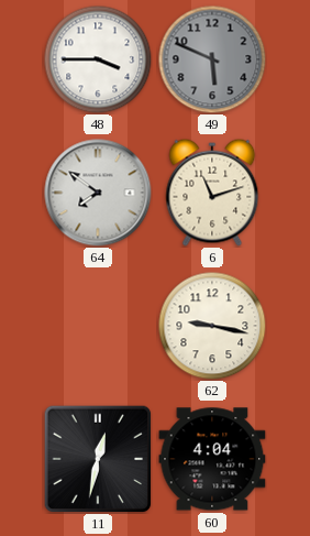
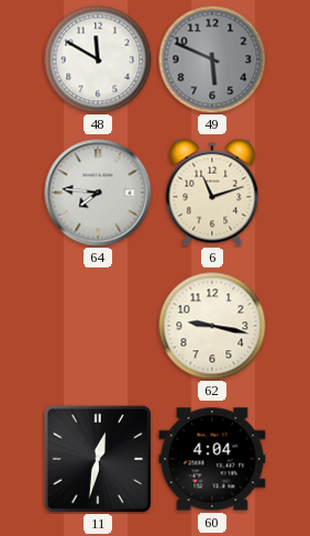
48: 3:45 -> 11:50
64: 7:51 -> 7:46
